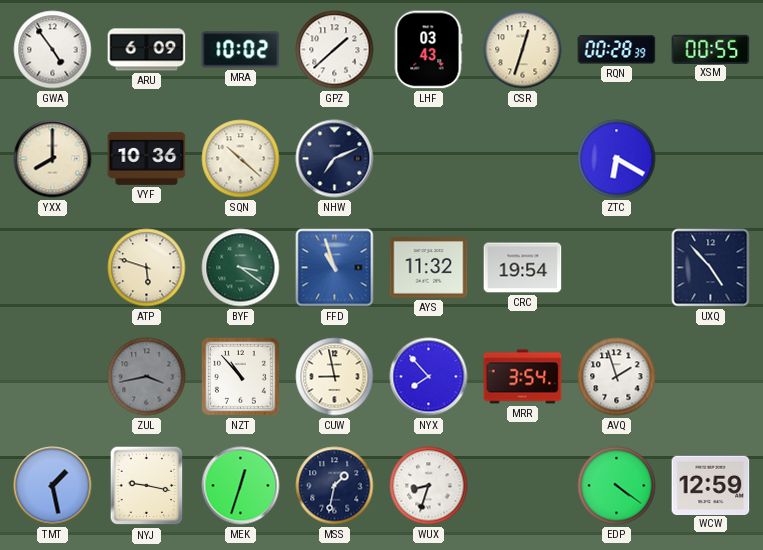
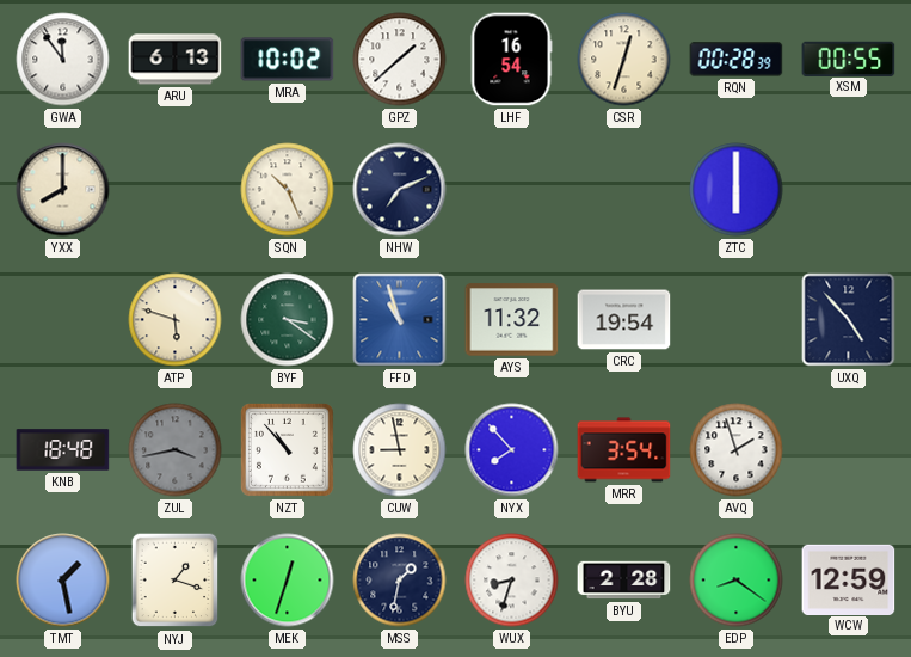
GWA: 4:54 -> 11:54
ARU: 6:09 -> 6:13
LHF: 03:43 -> 16:54
VYF: 10:36 -> none
SQN: 10:22 -> 10:26
ZTC: 6:20 -> 6:00
KNB: none -> 18:48
NYJ: 9:17 -> 1:18
BYU: none -> 2:28
EDP: 4:21 -> 8:21
